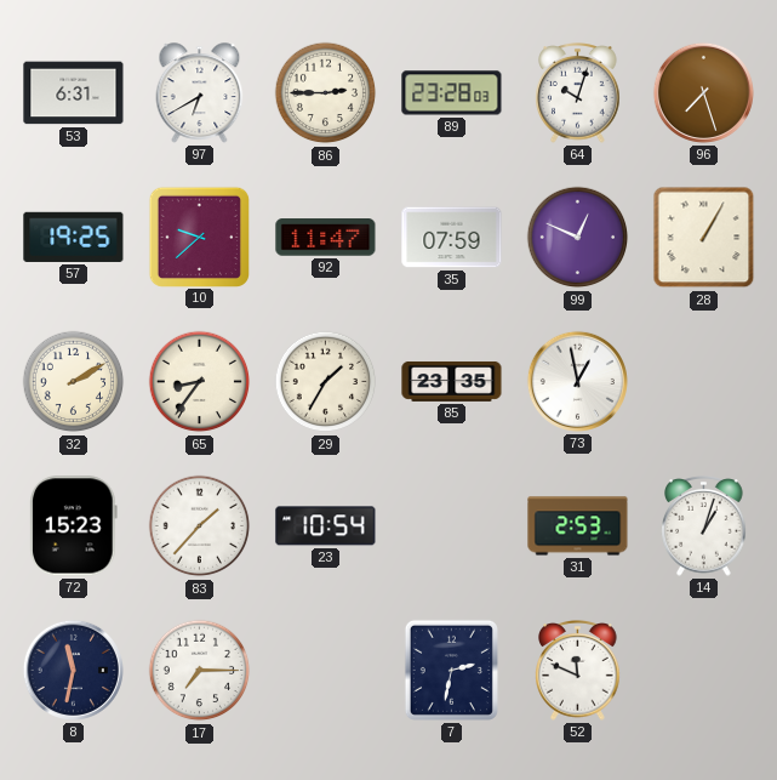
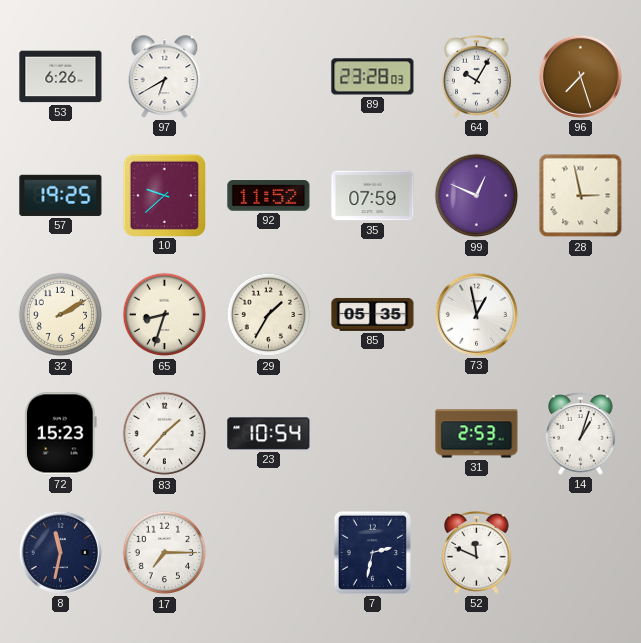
53: 6:31 -> 6:26
86: 2:45 -> none
64: 10:03 -> 10:05
92: 11:47 -> 11:52
28: 1:05 -> 2:58
65: 8:36 -> 8:33
85: 23:35 -> 05:35
